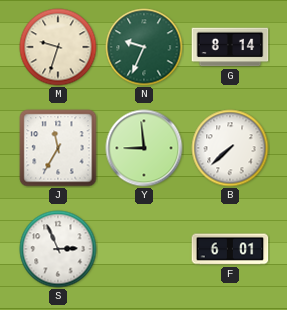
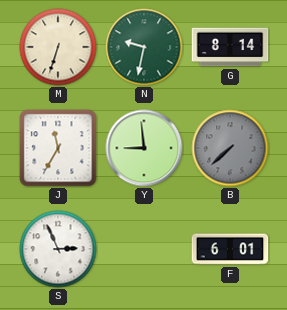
M: 9:33 -> 6:33
N: 9:34 -> 9:32
B dial: white -> grey
